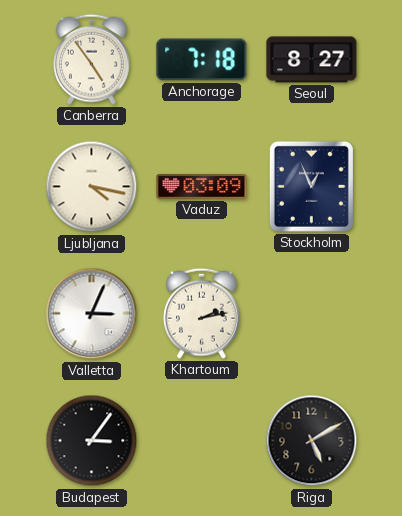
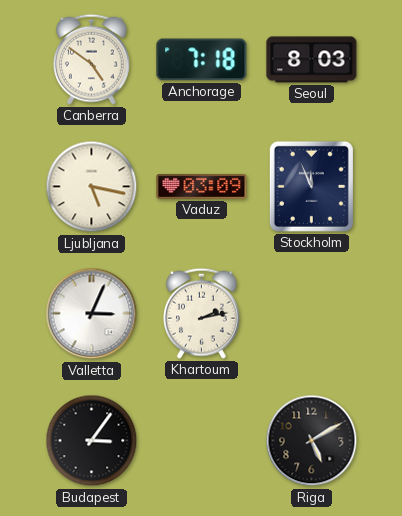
Canberra: 4:54 -> 4:51
Seoul: 8:27 -> 8:03
Ljubljana: 4:17 -> 5:17
Stockholm: 12:56 -> 11:56
